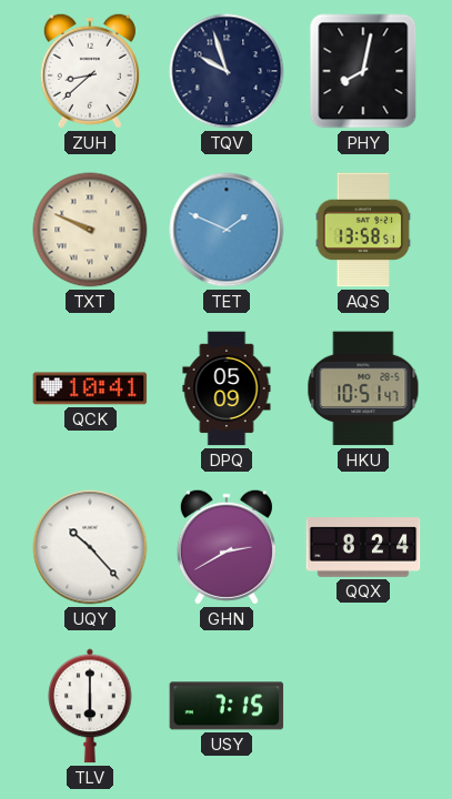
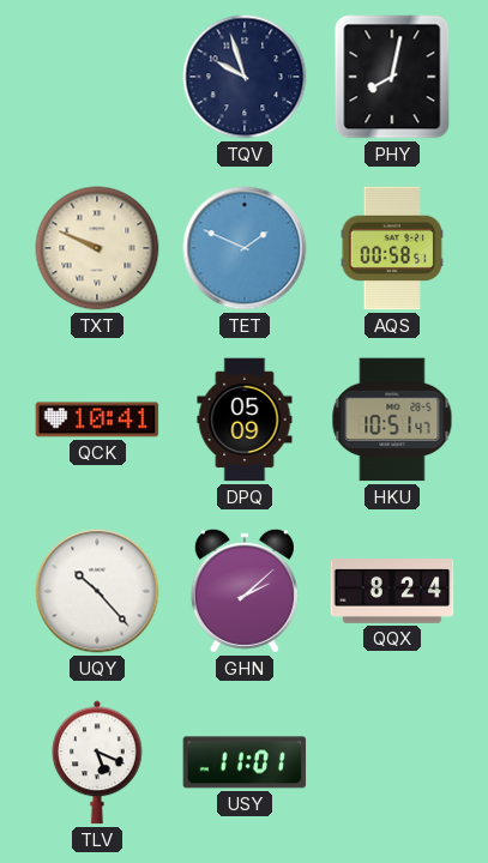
ZUH: 8:38 -> none
AQS: 13:58 -> 00:58
GHN: 2:40 -> 2:08
TLV: 6:00 -> 5:19
USY: 7:15 -> 11:01
